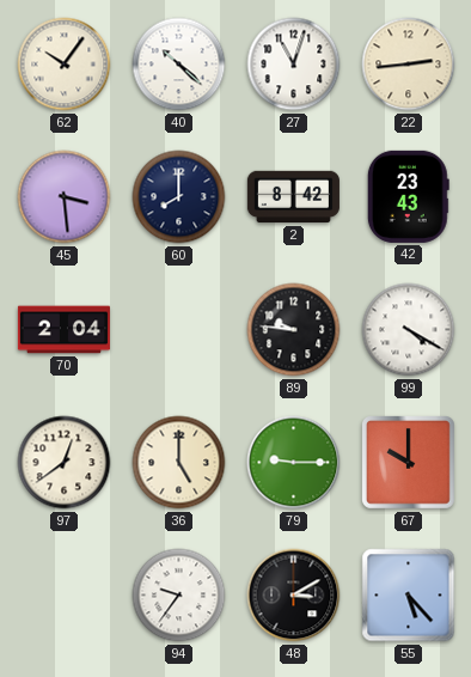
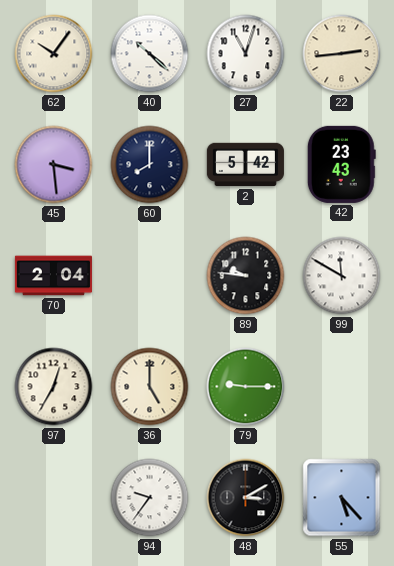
2: 8:42 -> 5:42
99: 4:20 -> 11:50
97: 12:39 -> 12:35
67: 10:00 -> none
